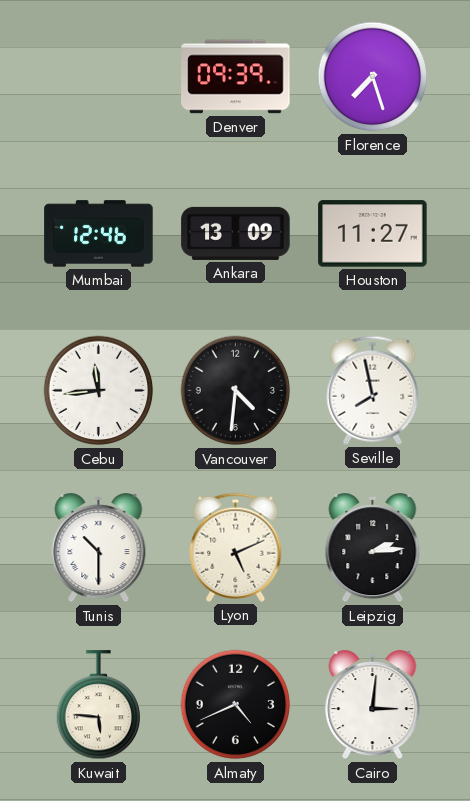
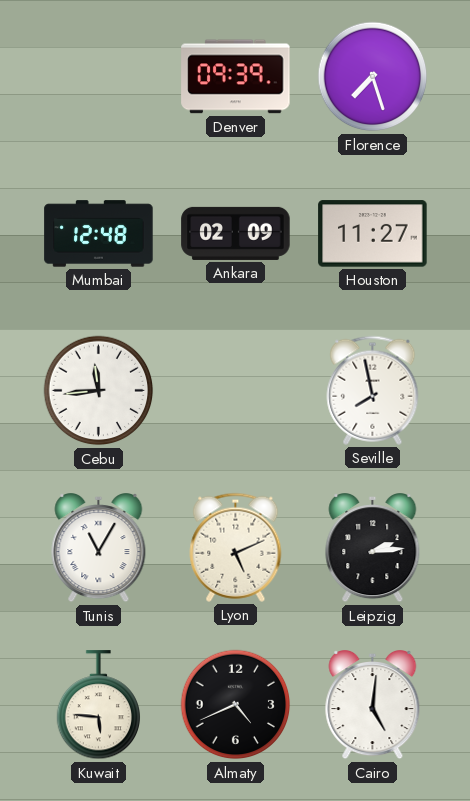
Mumbai: 12:46 -> 12:48
Ankara: 13:09 -> 02:09
Vancouver: 4:31 -> none
Tunis: 10:30 -> 11:05
Cairo: 3:01 -> 5:01
